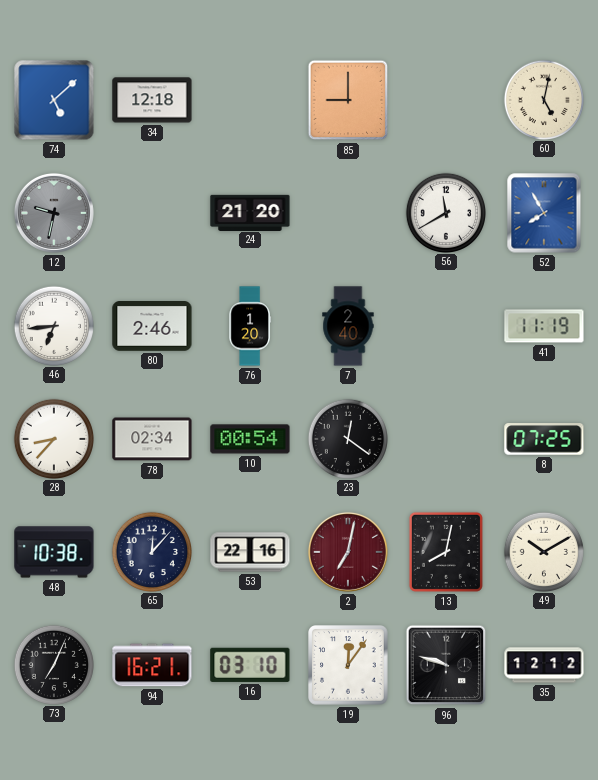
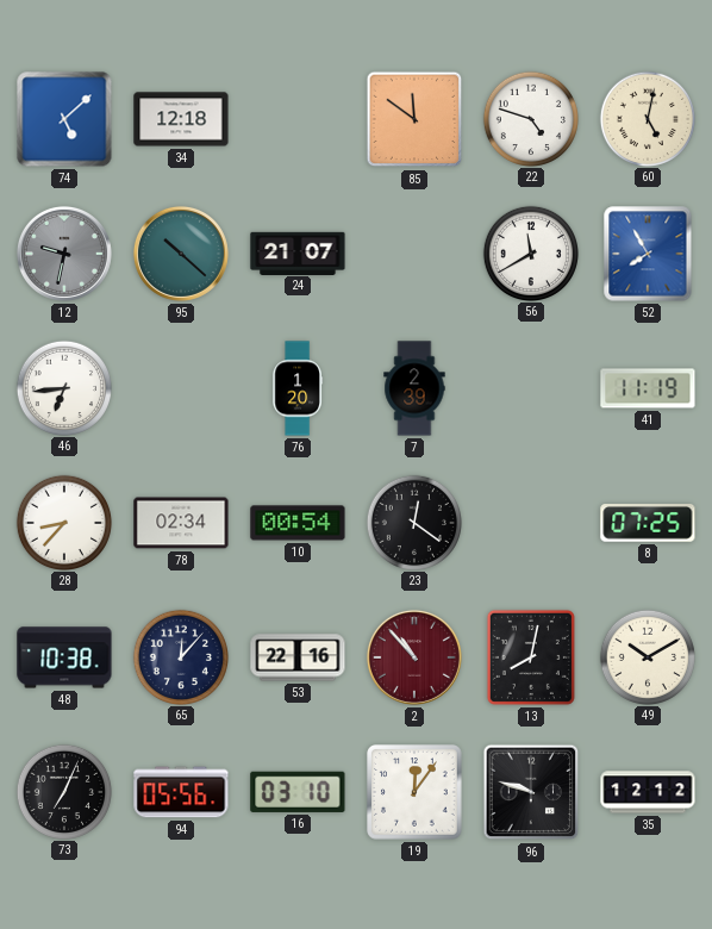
85: 9:00 -> 11:51
22: none -> 4:48
95: none -> 10:22
24: 21:20 -> 21:07
80: 2:46 -> none
7: 2:40 -> 2:39
2: 7:02 -> 10:53
94: 16:21 -> 05:56
